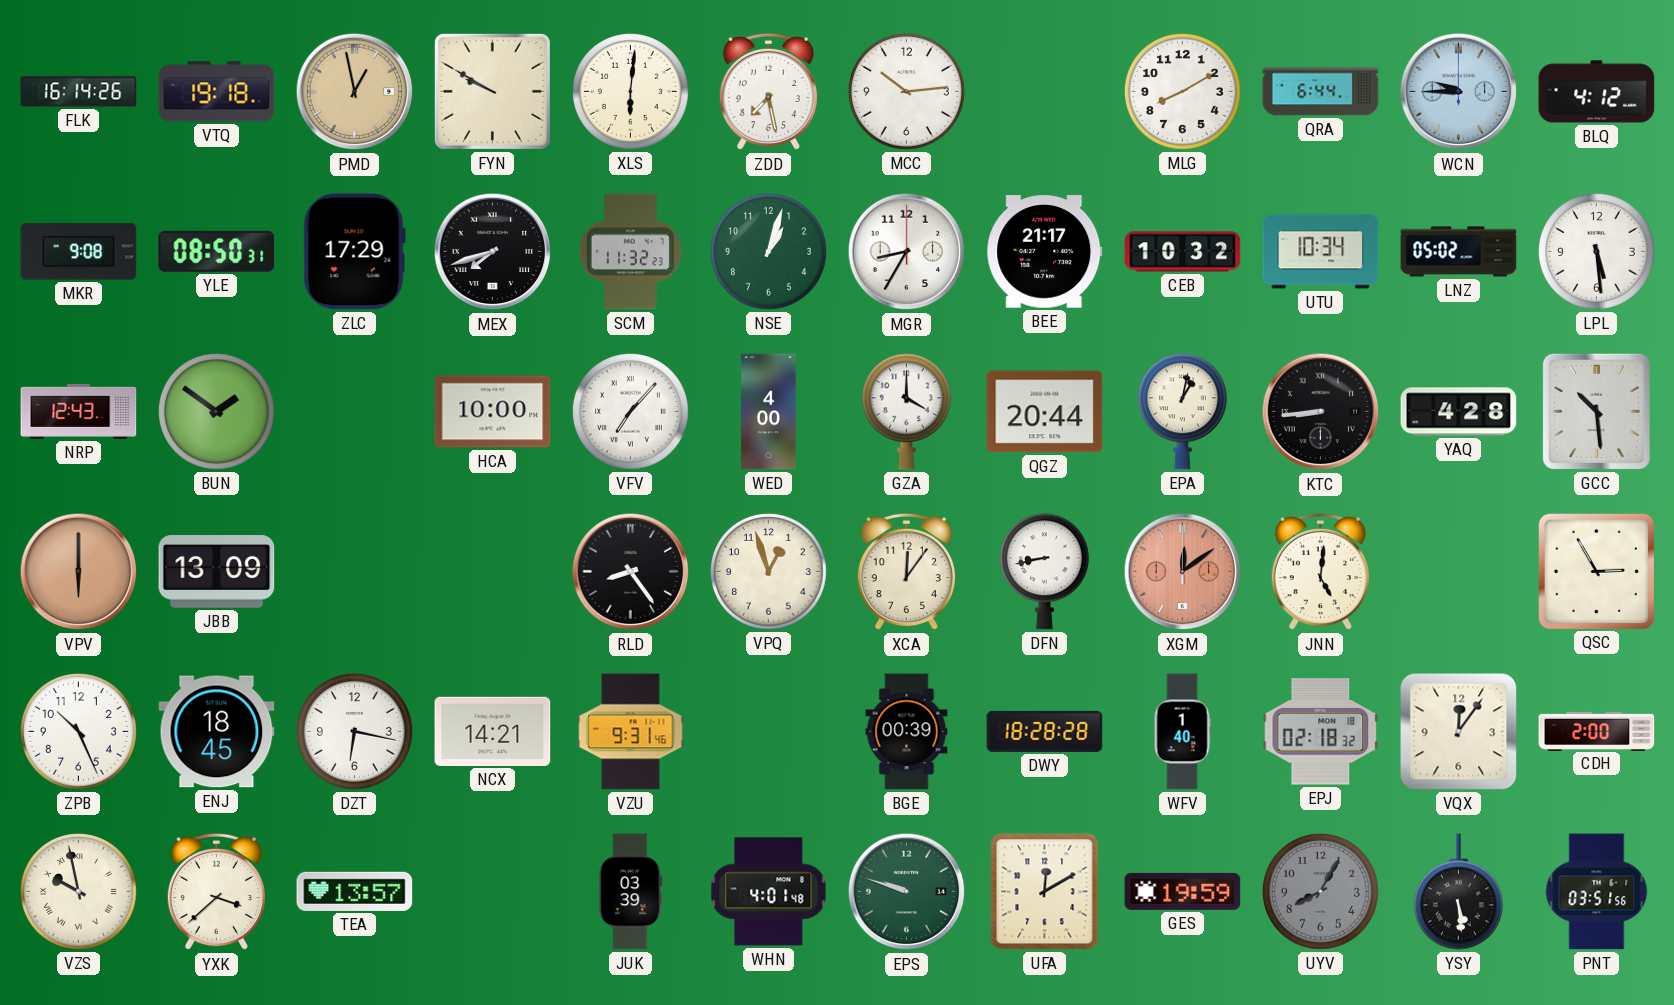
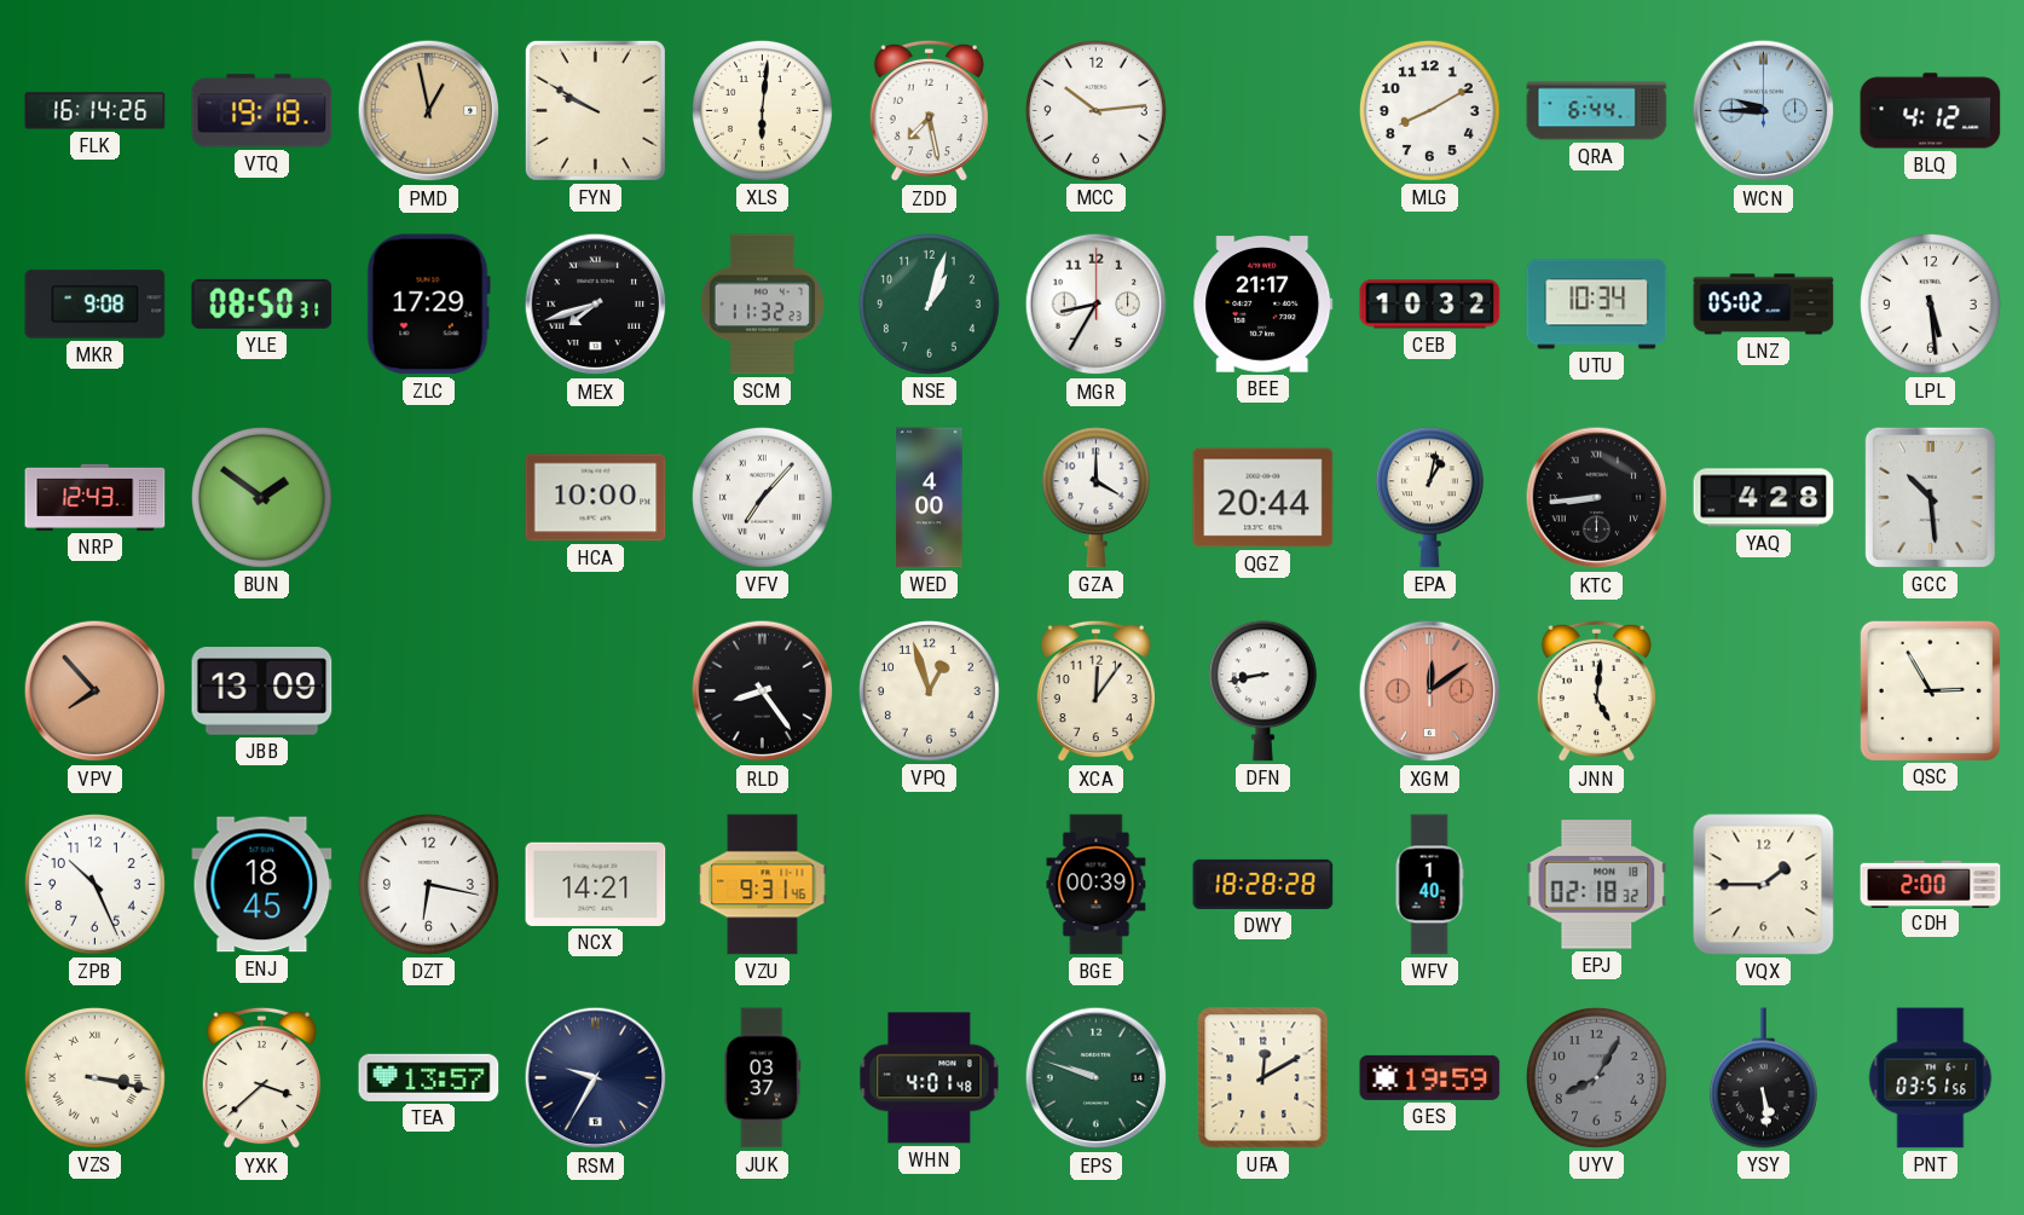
VPV: 6:00 -> 7:53
VQX: 12:06 -> 1:45
VZS: 9:58 -> 3:17
RSM: none -> 9:35
JUK: 03:39 -> 03:37
